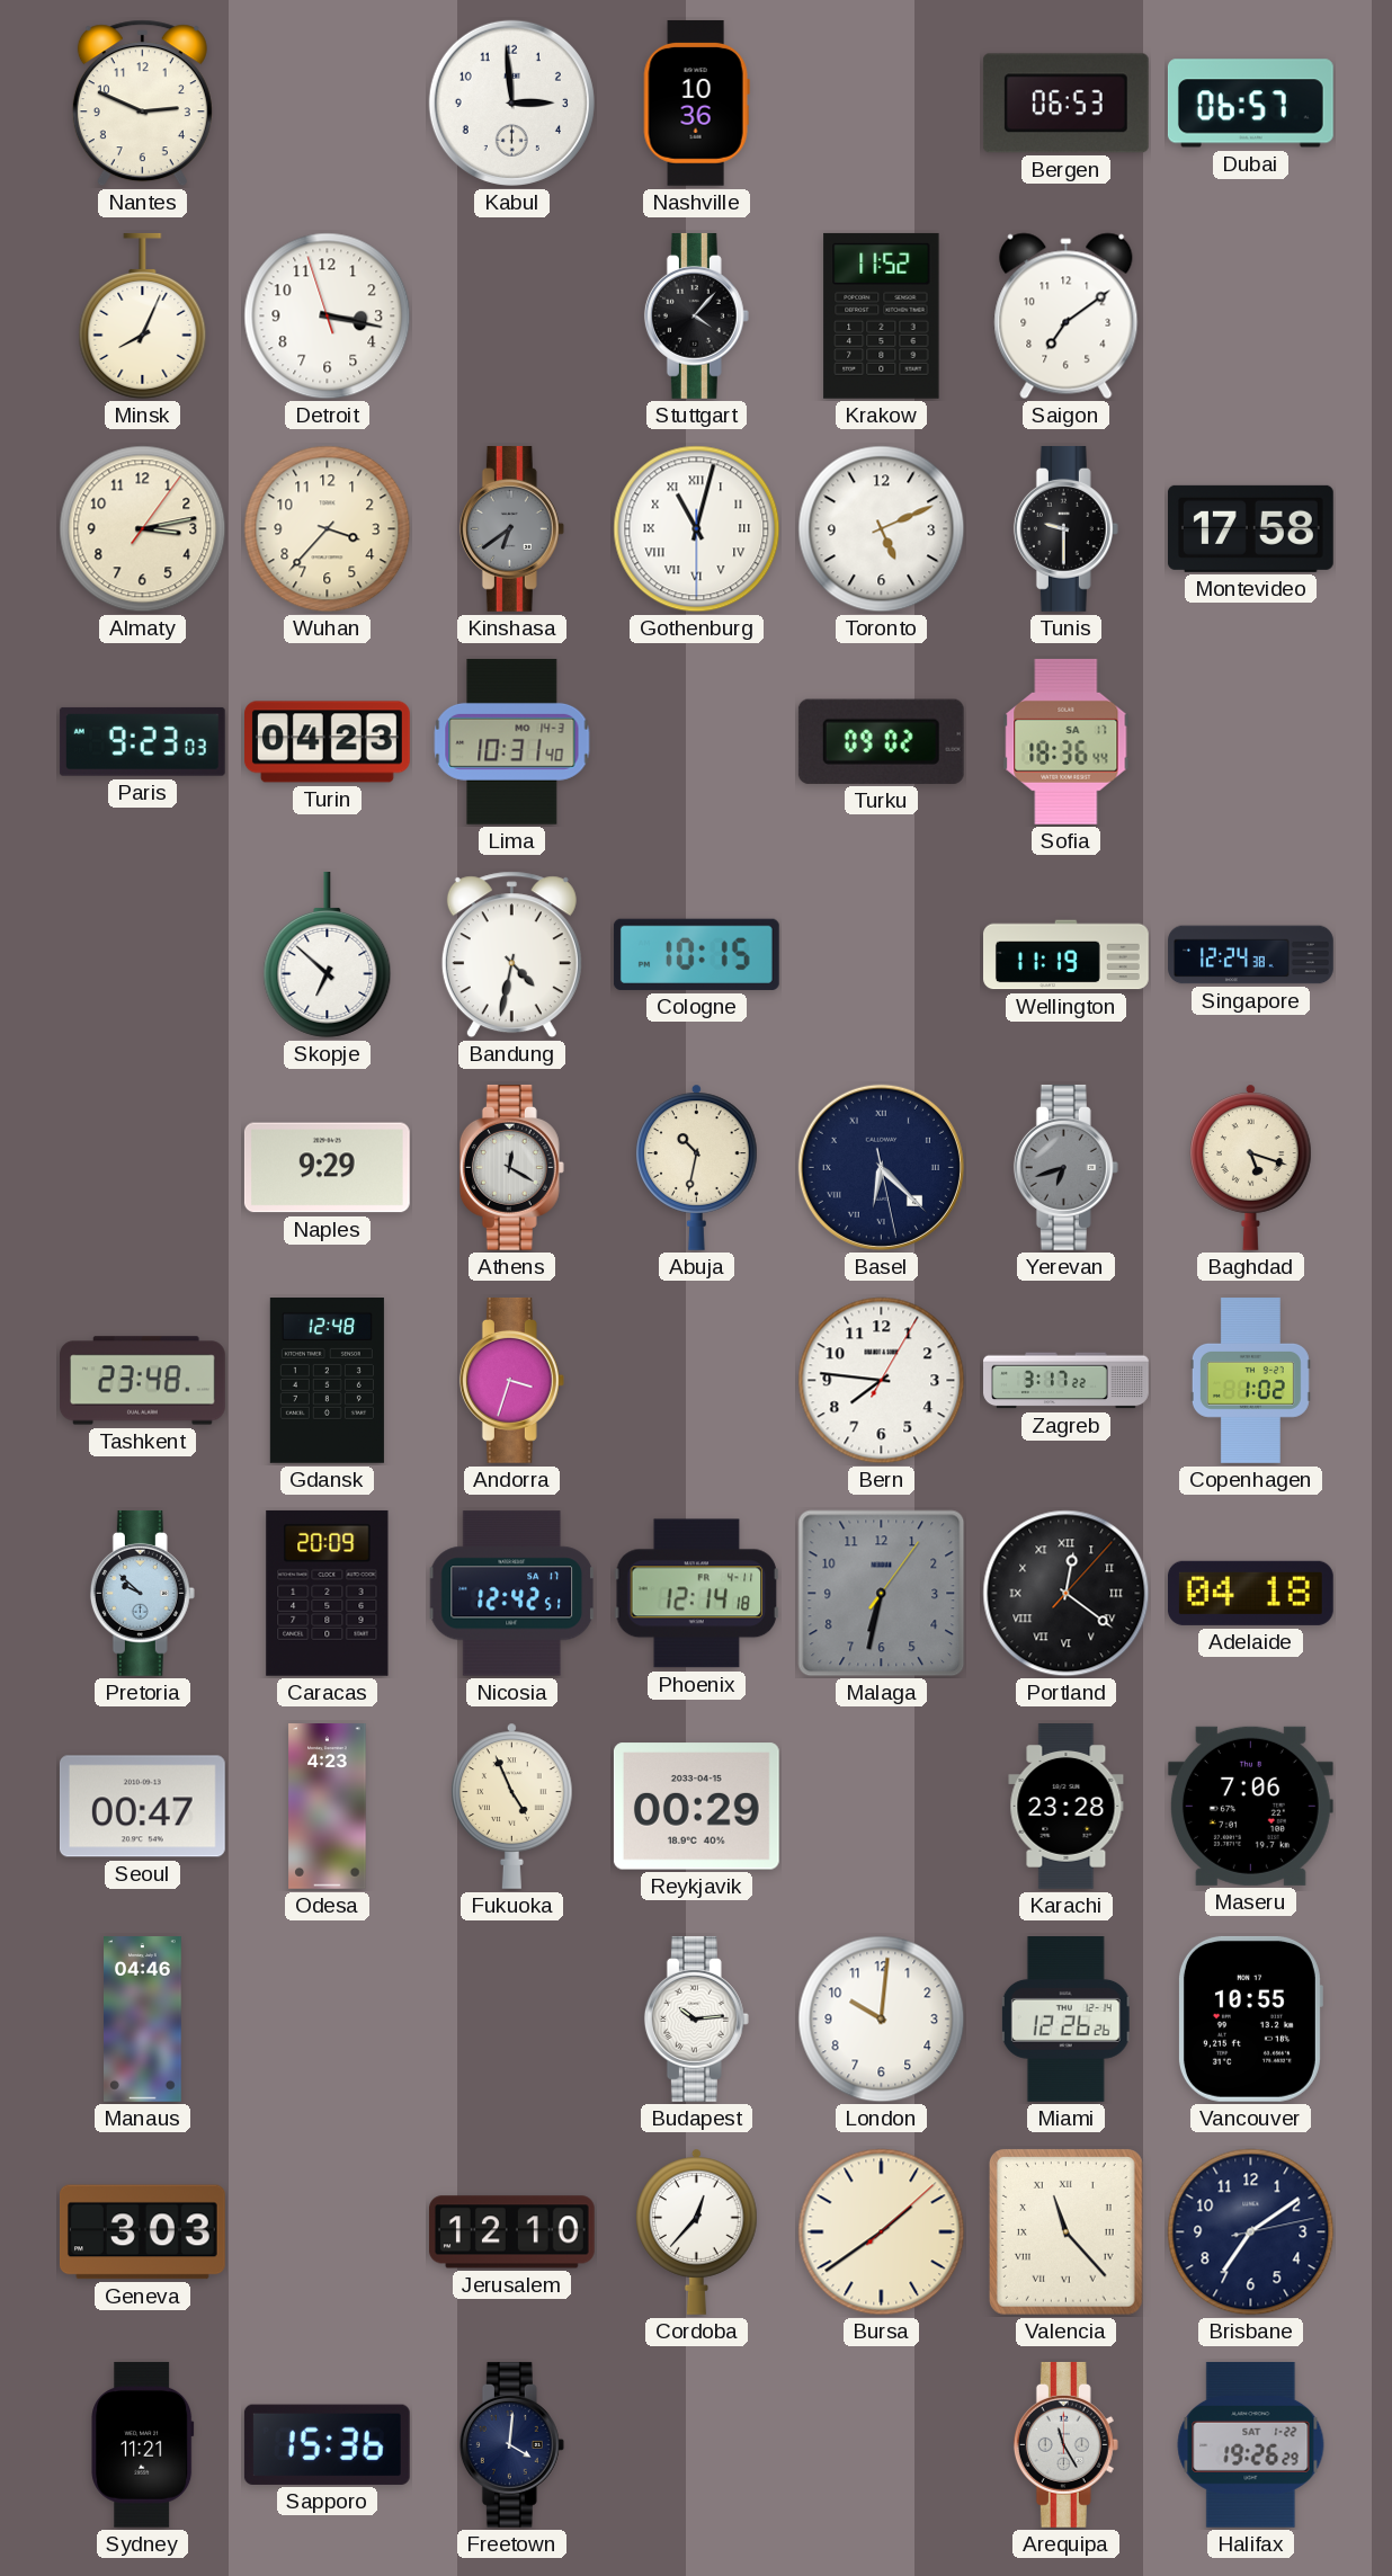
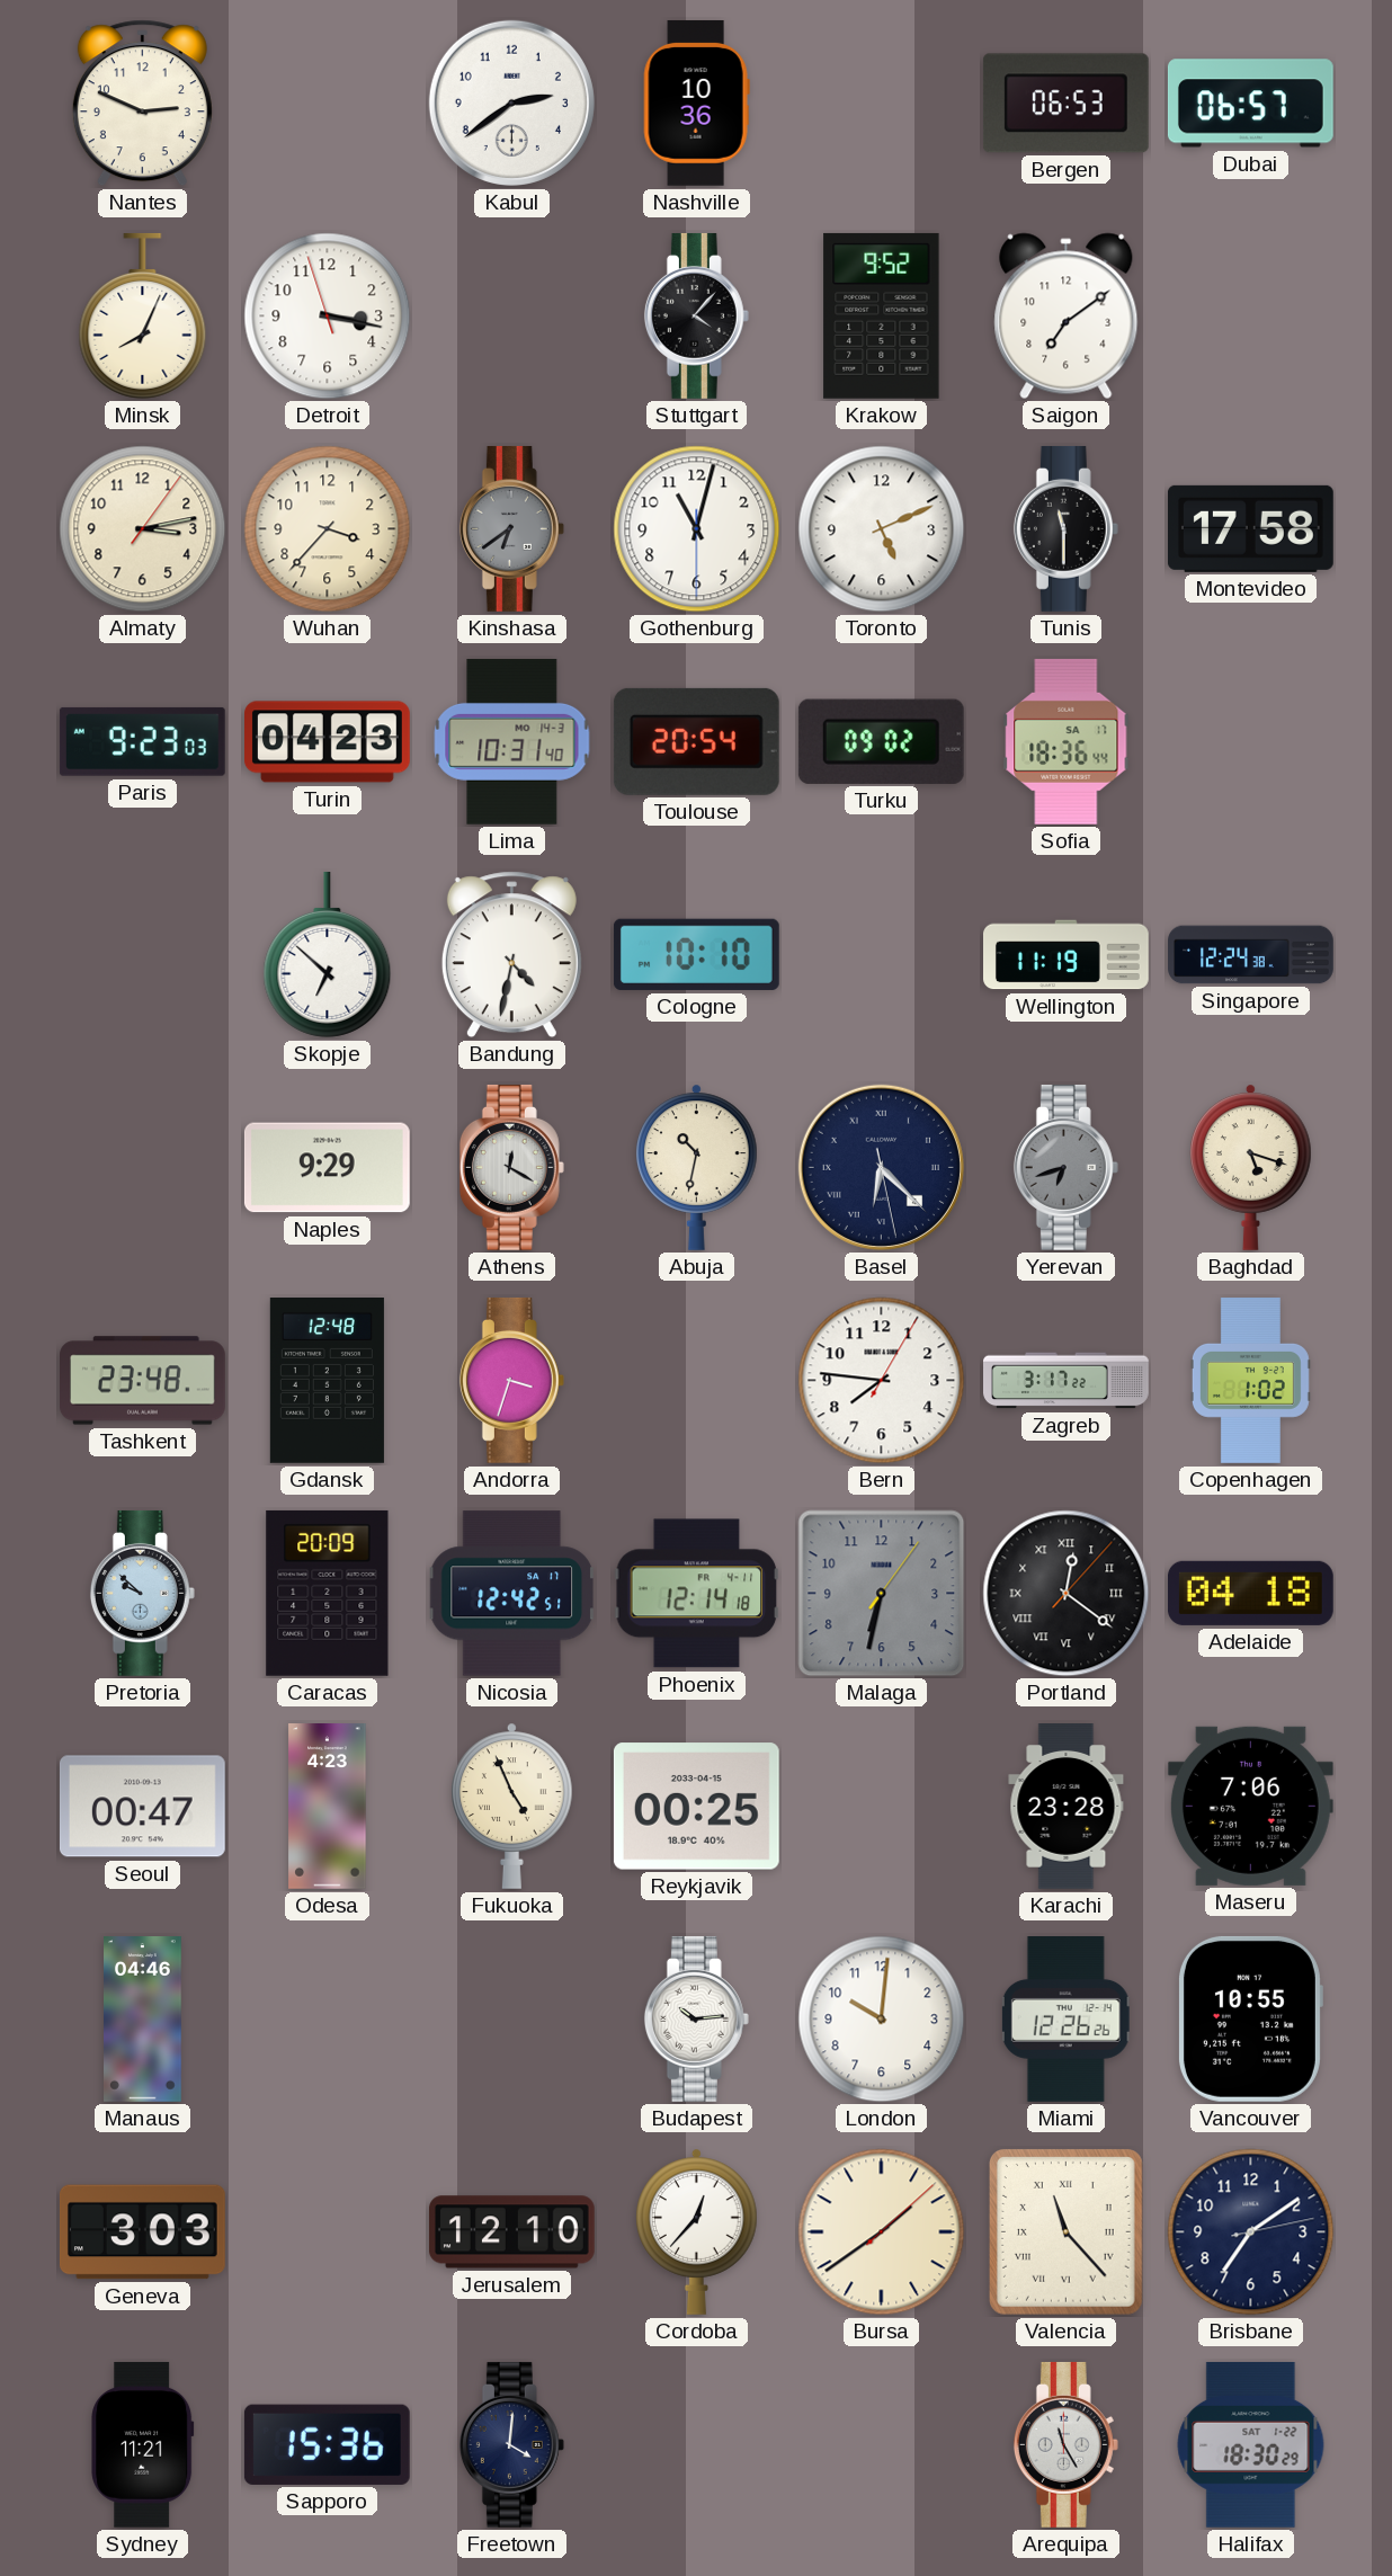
Kabul: 2:59 -> 2:39
Krakow: 11:52 -> 9:52
Gothenburg numerals: Roman -> Arabic
Tunis: 9:30 -> 11:30
Toulouse: none -> 20:54
Cologne: 10:15 -> 10:10
Reykjavik: 00:29 -> 00:25
Halifax: 19:26 -> 18:30
